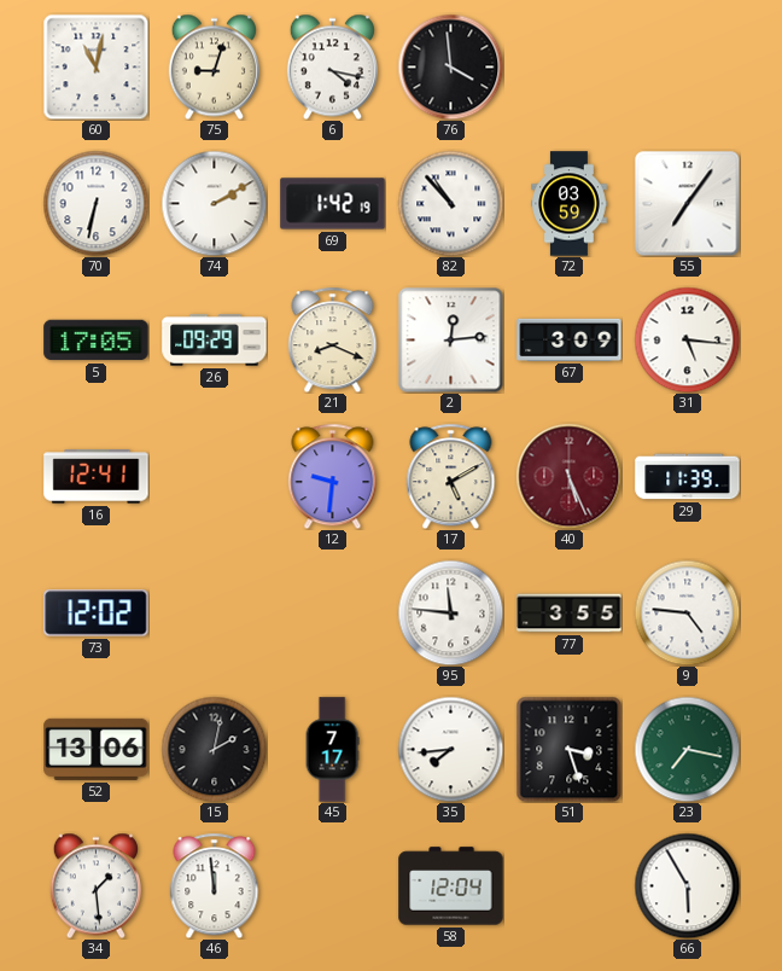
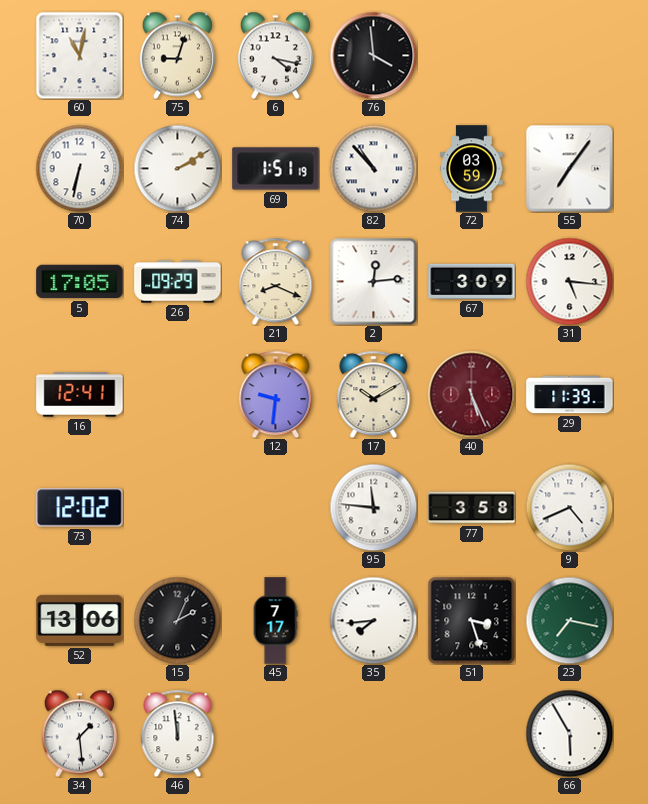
69: 1:42 -> 1:51
17: 5:10 -> 10:10
77: 3:55 -> 3:58
9: 4:46 -> 4:41
15: 2:02 -> 2:04
58: 12:04 -> none
